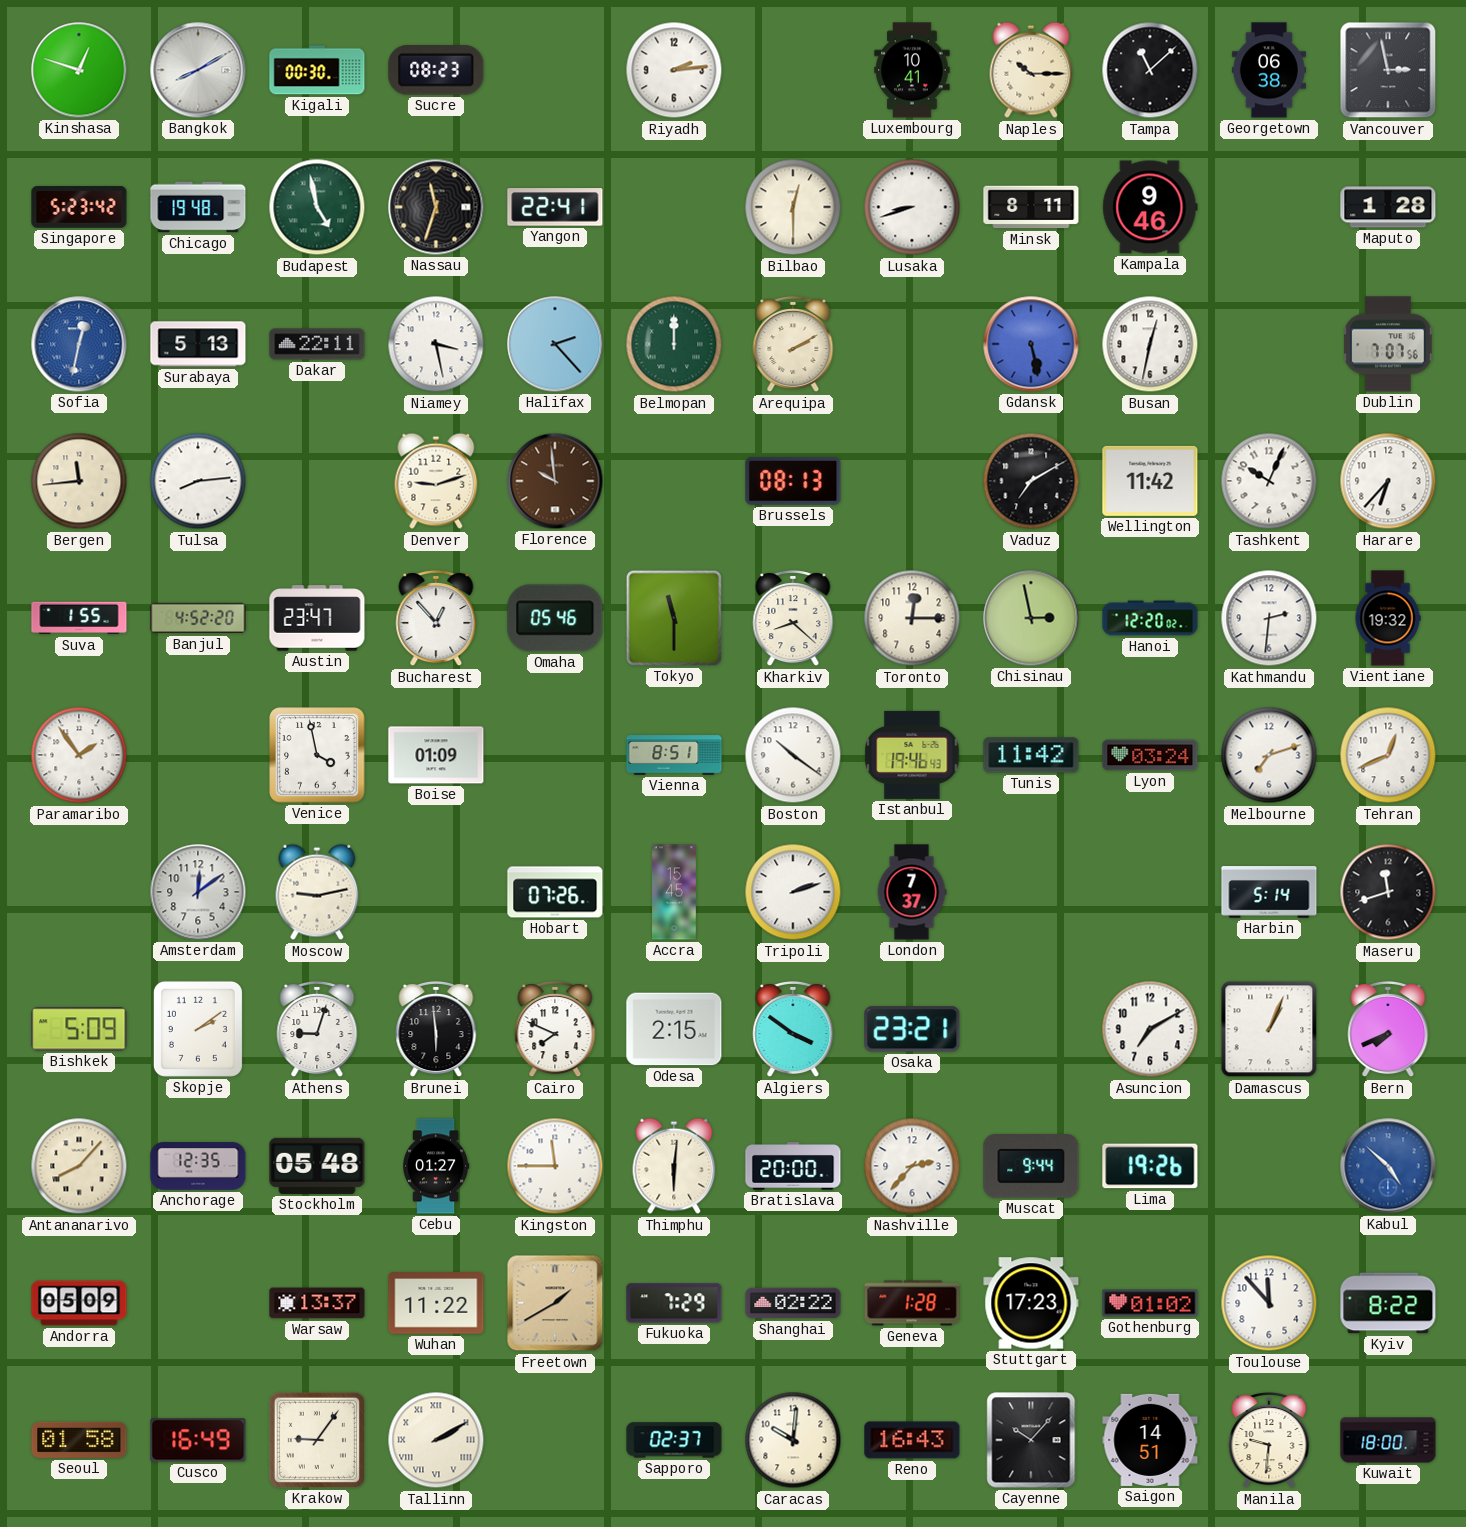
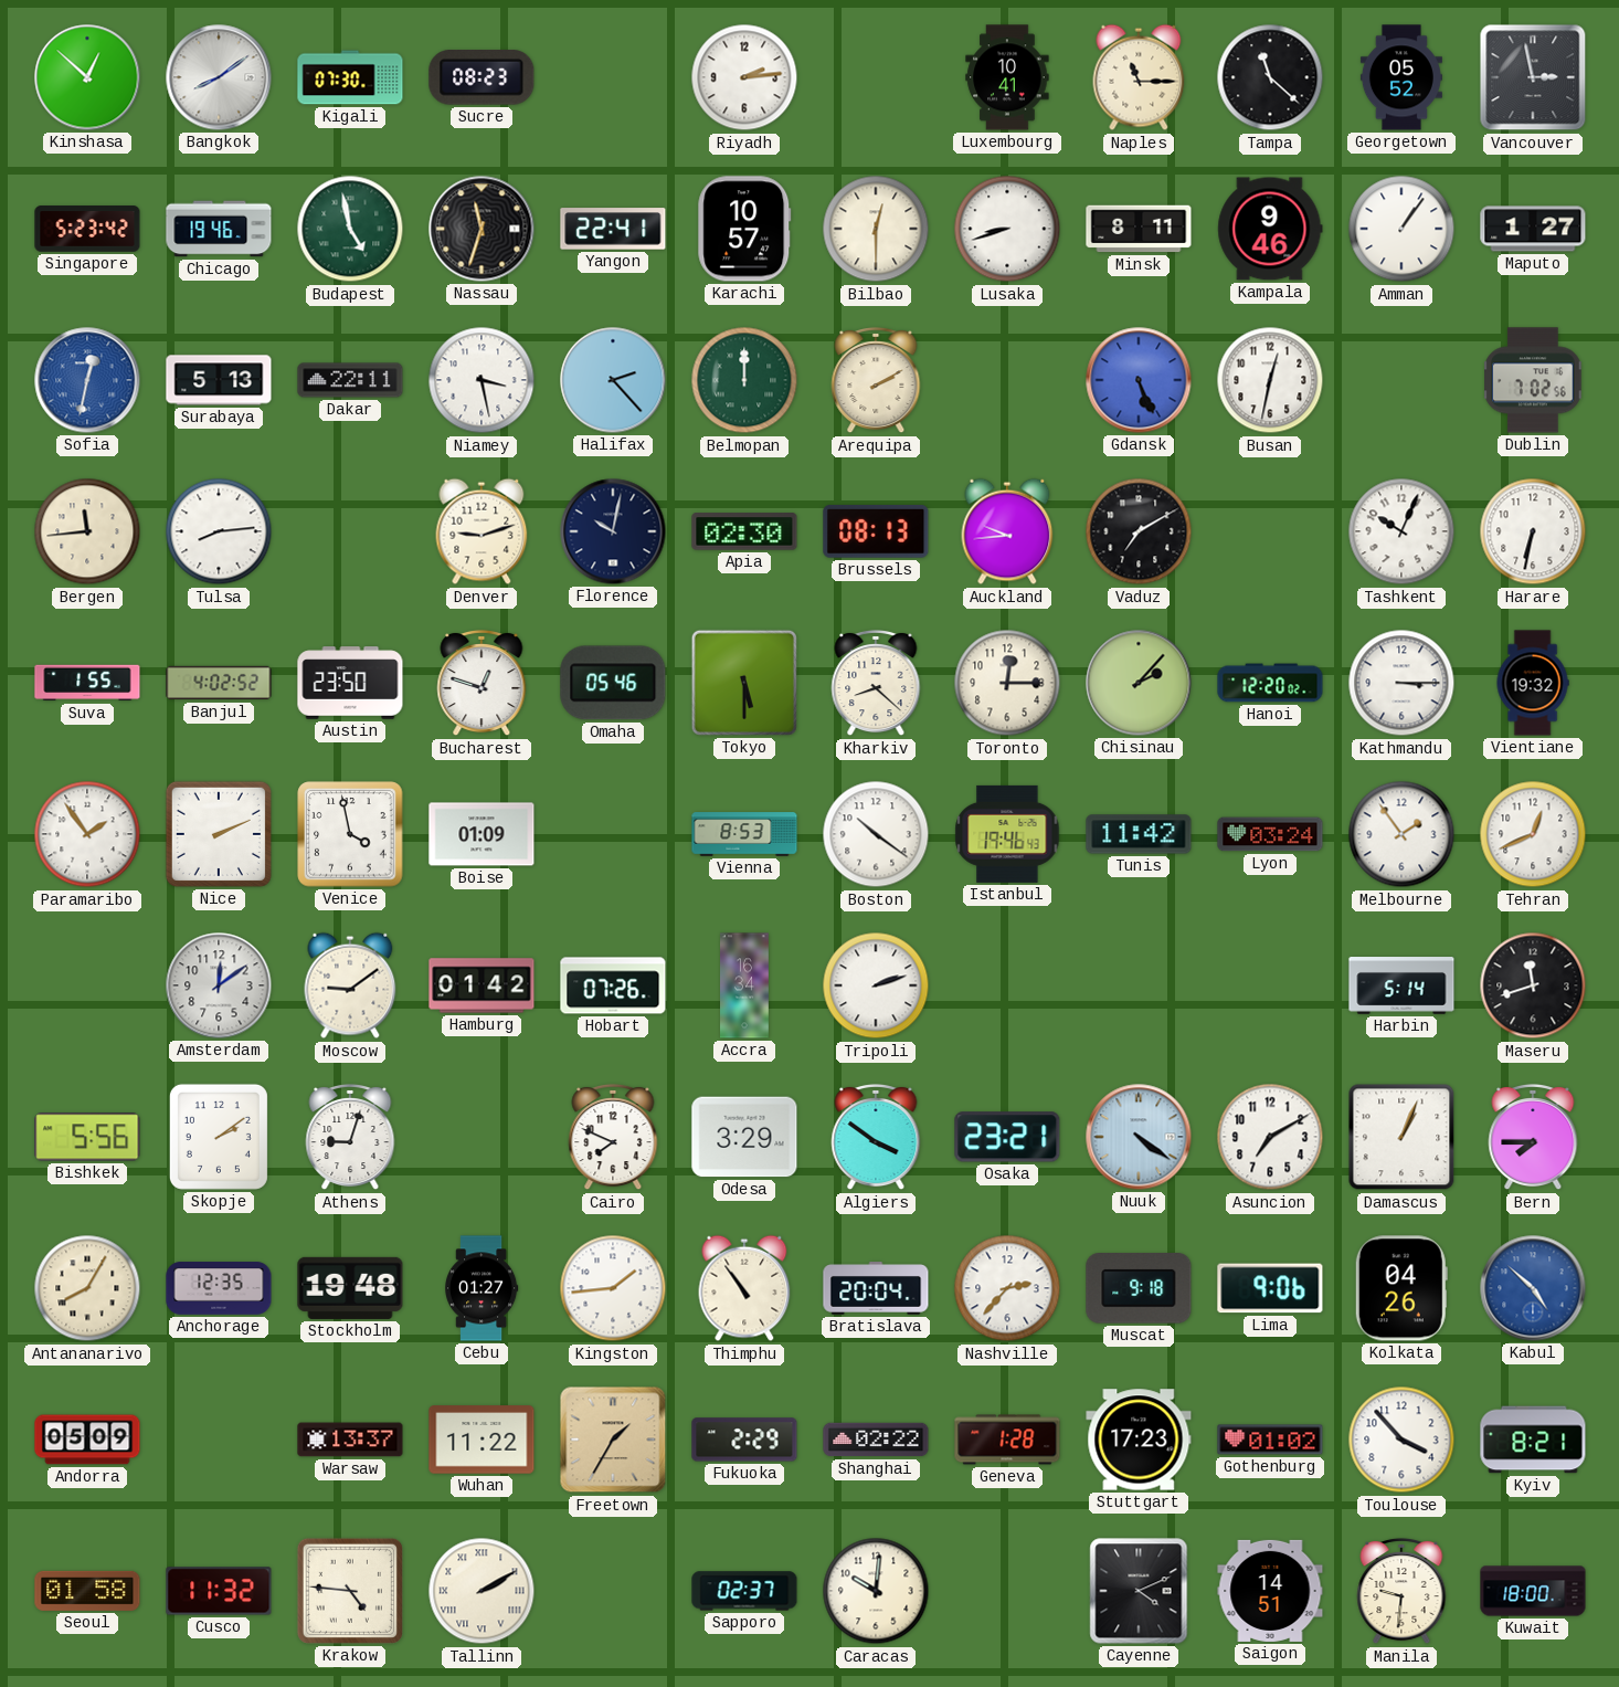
Kinshasa: 12:48 -> 12:52
Bangkok: 8:10 -> 8:09
Kigali: 00:30 -> 07:30
Naples: 10:15 -> 11:15
Tampa: 11:08 -> 11:22
Georgetown: 06:38 -> 05:52
Chicago: 19:48 -> 19:46
Karachi: none -> 10:57
Amman: none -> 1:06
Maputo: 1:28 -> 1:27
Gdansk: 5:28 -> 5:26
Dublin: 7:07 -> 7:02
Florence: 9:59 -> 10:02
Florence dial: brown -> navy
Apia: none -> 02:30
Auckland: none -> 9:44
Wellington: 11:42 -> none
Harare: 6:37 -> 6:32
Banjul: 4:52 -> 4:02
Austin: 23:47 -> 23:50
Bucharest: 12:53 -> 12:48
Tokyo: 11:30 -> 5:30
Chisinau: 2:58 -> 2:07
Kathmandu: 2:31 -> 3:15
Nice: none -> 2:11
Vienna: 8:51 -> 8:53
Melbourne: 7:12 -> 1:54
Moscow: 9:13 -> 9:09
Hamburg: none -> 01:42
Accra: 15:45 -> 16:34
London: 7:37 -> none
Bishkek: 5:09 -> 5:56
Brunei: 5:59 -> none
Odesa: 2:15 -> 3:29
Nuuk: none -> 4:21
Bern: 7:41 -> 7:45
Antananarivo: 8:07 -> 8:05
Stockholm: 05:48 -> 19:48
Kingston: 11:45 -> 1:44
Thimphu: 6:01 -> 10:54
Bratislava: 20:00 -> 20:04
Muscat: 9:44 -> 9:18
Lima: 19:26 -> 9:06
Kolkata: none -> 04:26
Freetown: 1:40 -> 1:35
Fukuoka: 7:29 -> 2:29
Toulouse: 11:53 -> 3:53
Kyiv: 8:22 -> 8:21
Cusco: 16:49 -> 11:32
Krakow: 9:06 -> 4:46
Reno: 16:43 -> none
Cayenne: 10:07 -> 4:11
